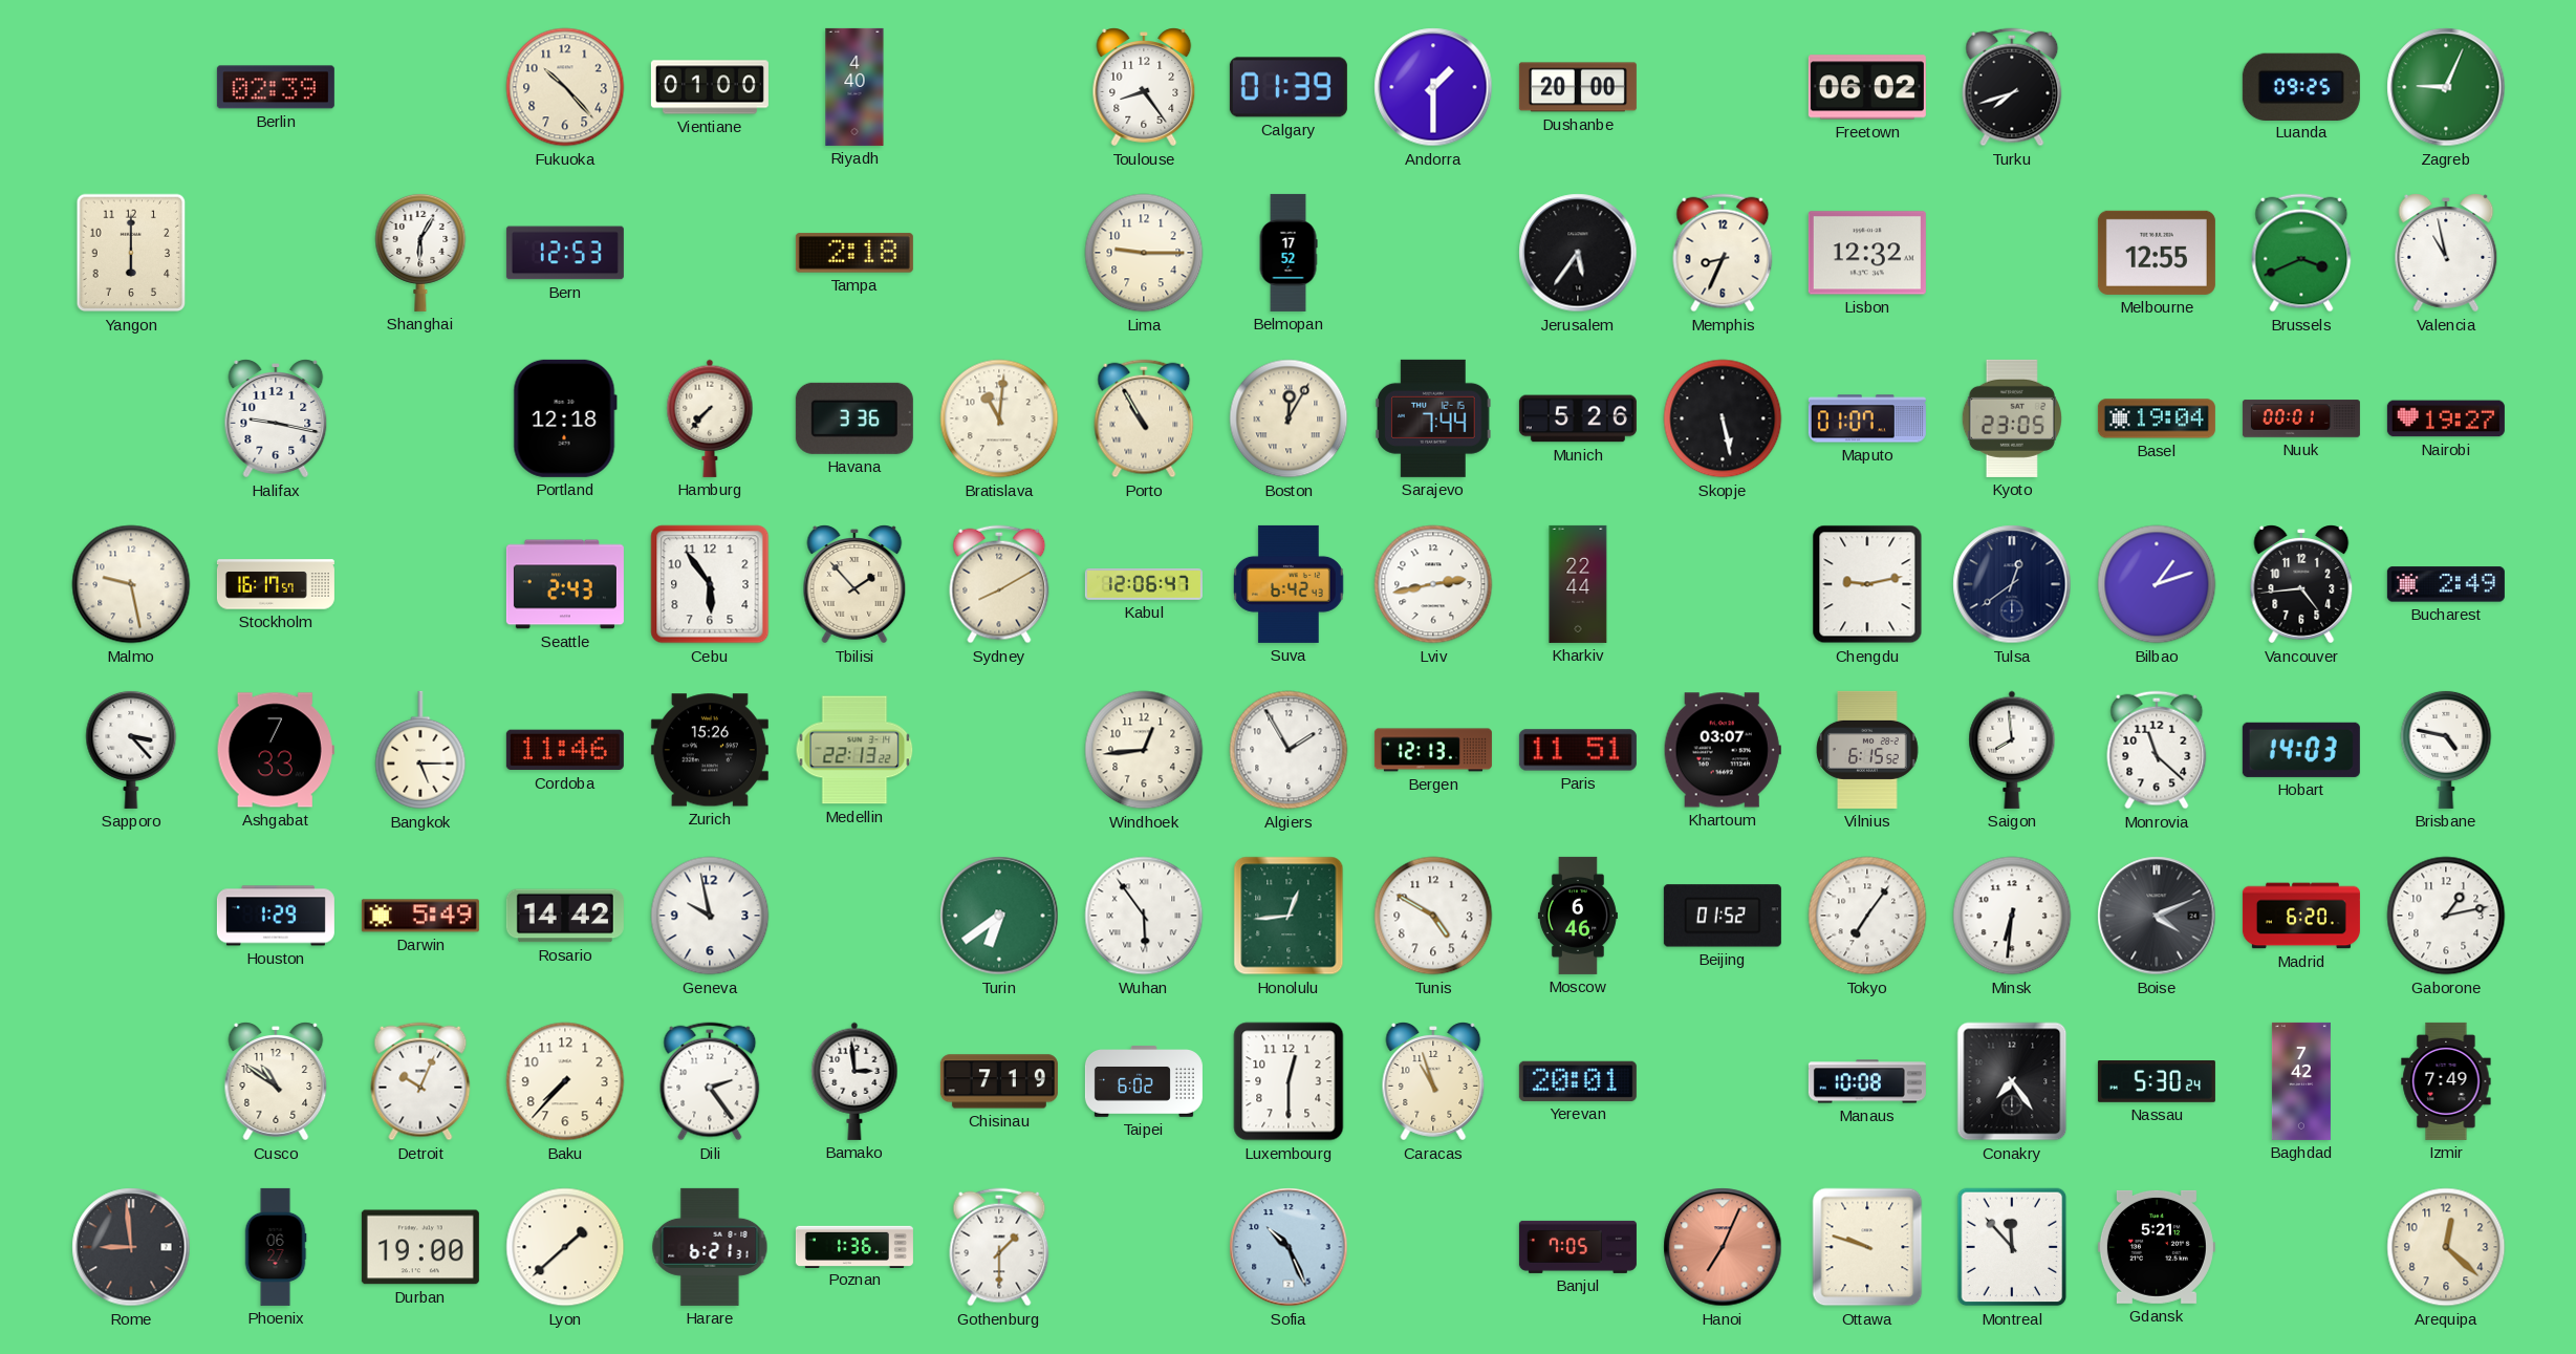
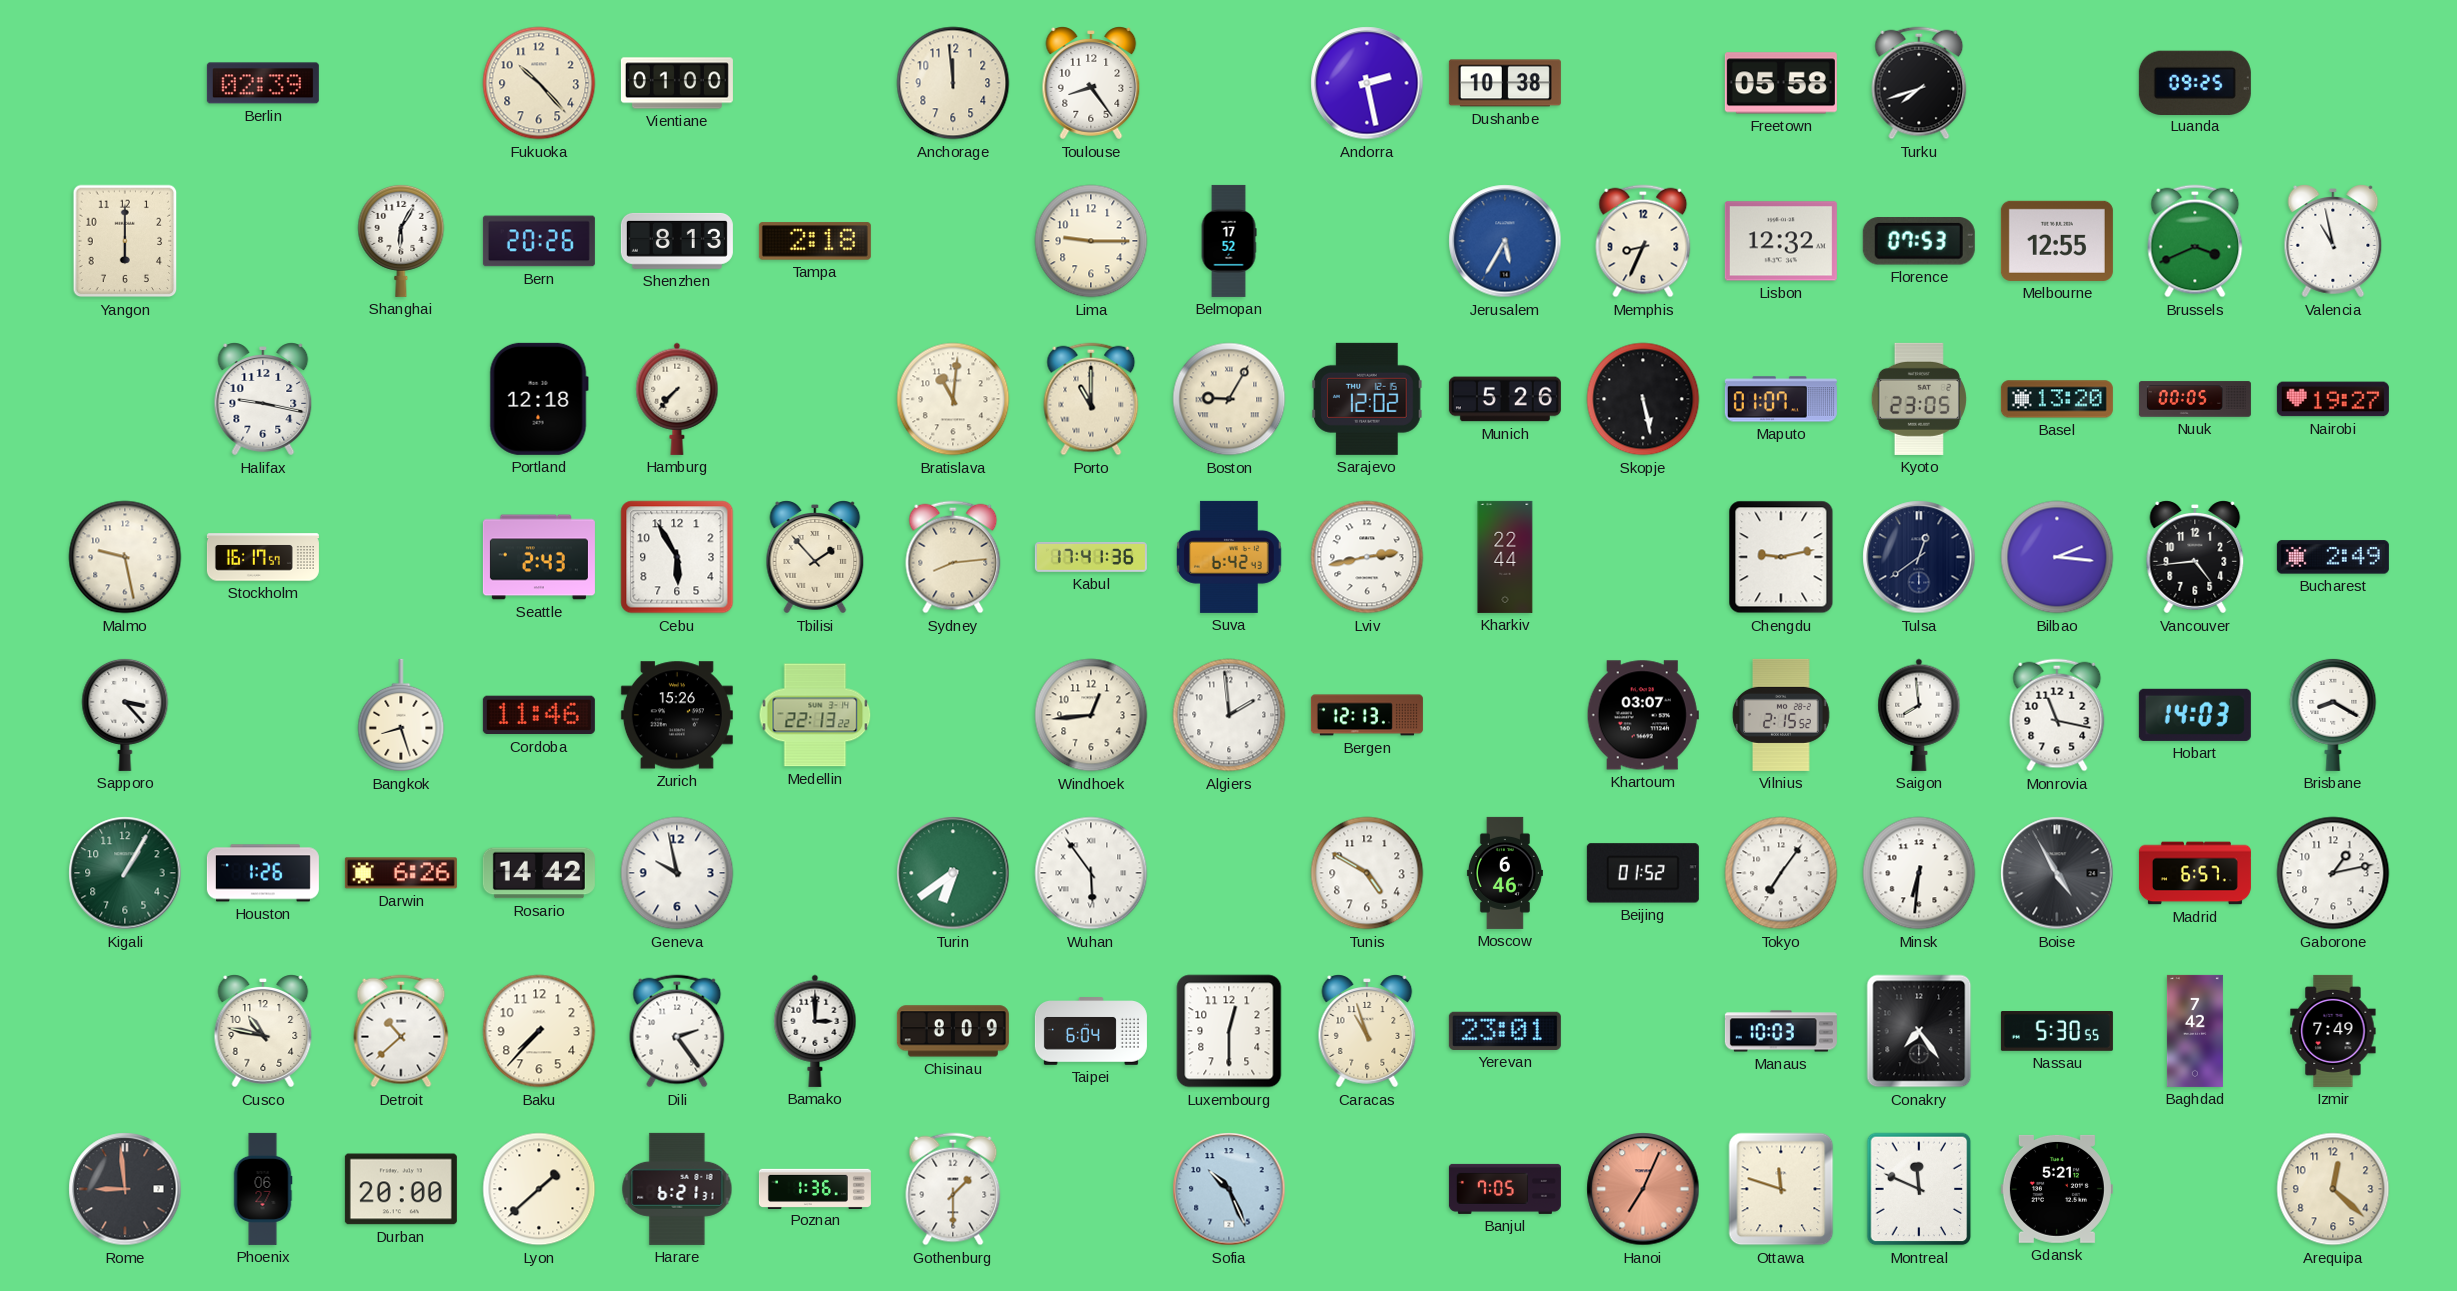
Riyadh: 4:40 -> none
Anchorage: none -> 11:59
Calgary: 01:39 -> none
Andorra: 1:30 -> 2:28
Dushanbe: 20:00 -> 10:38
Freetown: 06:02 -> 05:58
Zagreb: 9:04 -> none
Bern: 12:53 -> 20:26
Shenzhen: none -> 8:13
Jerusalem: 5:36 -> 5:35
Jerusalem dial: black -> blue
Florence: none -> 07:53
Havana: 3:36 -> none
Porto: 10:55 -> 11:00
Boston: 12:05 -> 9:05
Sarajevo: 7:44 -> 12:02
Basel: 19:04 -> 13:20
Nuuk: 00:01 -> 00:05
Cebu: 5:54 -> 5:55
Sydney: 8:10 -> 8:14
Kabul: 12:06 -> 17:41
Bilbao: 1:12 -> 2:16
Ashgabat: 7:33 -> none
Bangkok: 5:15 -> 8:27
Algiers: 1:55 -> 1:59
Paris: 11:51 -> none
Vilnius: 6:15 -> 2:15
Monrovia: 11:22 -> 11:17
Brisbane: 4:47 -> 8:20
Kigali: none -> 1:05
Houston: 1:29 -> 1:26
Darwin: 5:49 -> 6:26
Honolulu: 12:44 -> none
Boise: 4:11 -> 4:55
Madrid: 6:20 -> 6:57
Cusco: 10:51 -> 10:47
Detroit: 10:04 -> 10:38
Bamako: 2:59 -> 3:00
Chisinau: 7:19 -> 8:09
Taipei: 6:02 -> 6:04
Yerevan: 20:01 -> 23:01
Manaus: 10:08 -> 10:03
Nassau: 5:30:24 -> 5:30:55
Durban: 19:00 -> 20:00
Ottawa: 9:48 -> 11:48
Montreal: 11:53 -> 11:49
